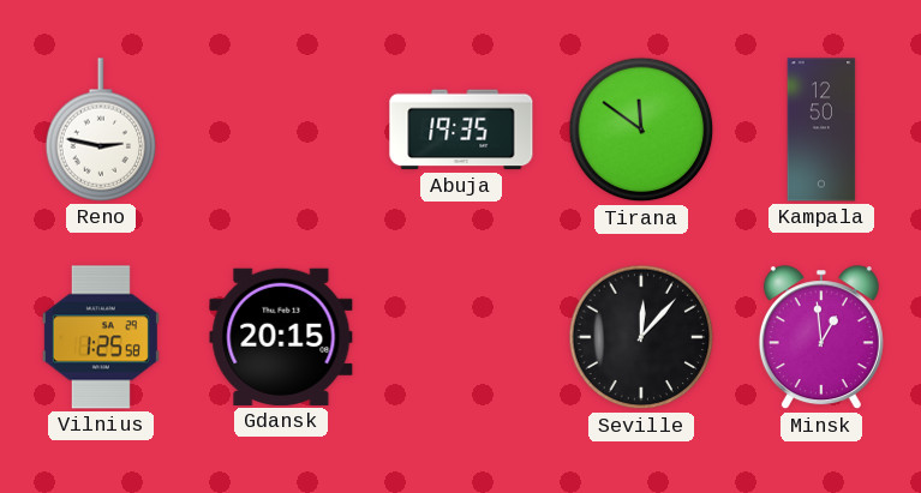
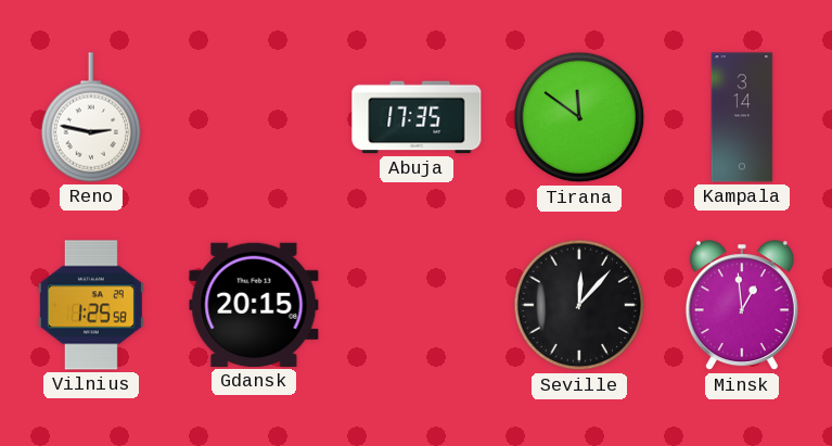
Abuja: 19:35 -> 17:35
Kampala: 12:50 -> 3:14
